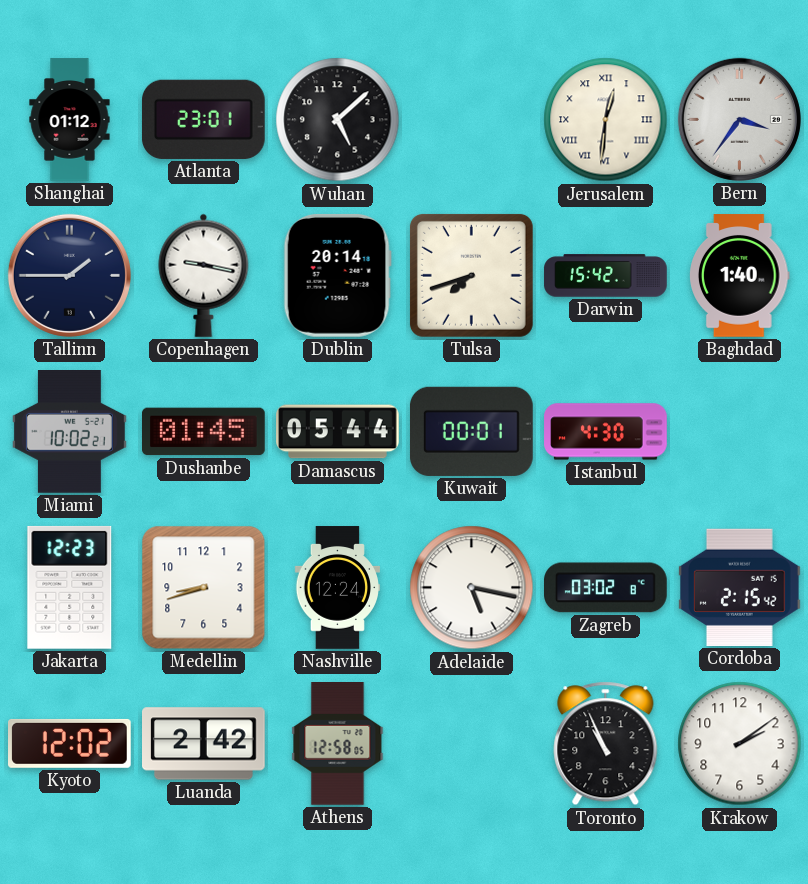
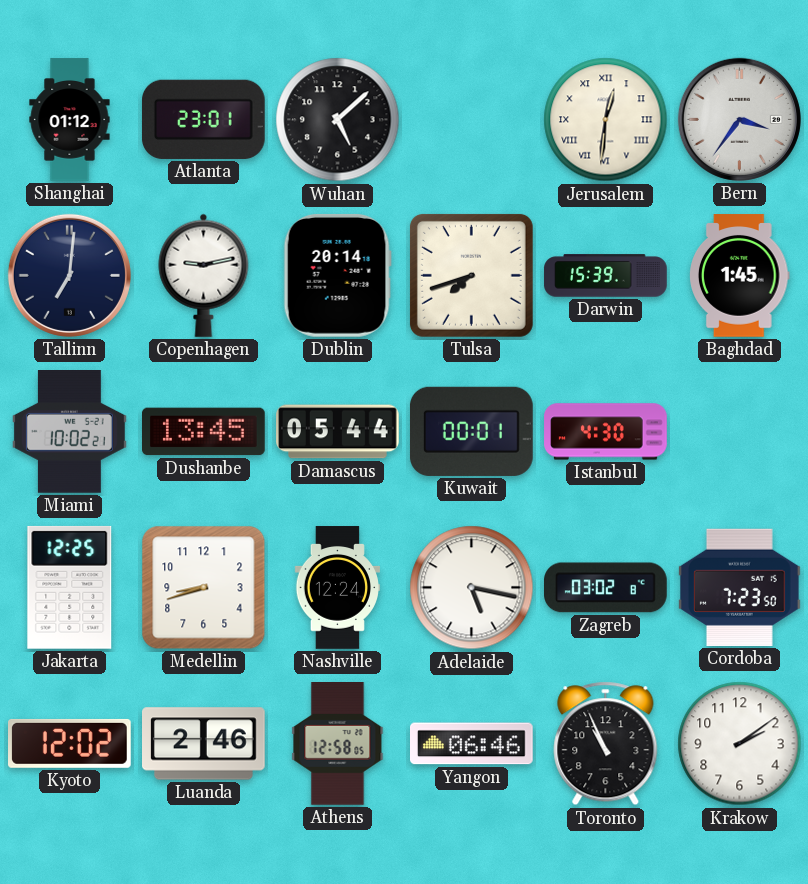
Tallinn: 1:45 -> 7:01
Copenhagen: 9:17 -> 9:13
Darwin: 15:42 -> 15:39
Baghdad: 1:40 -> 1:45
Dushanbe: 01:45 -> 13:45
Jakarta: 12:23 -> 12:25
Cordoba: 2:15 -> 7:23
Luanda: 2:42 -> 2:46
Yangon: none -> 06:46
